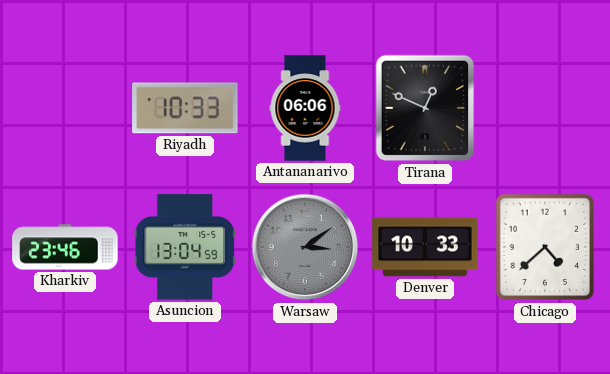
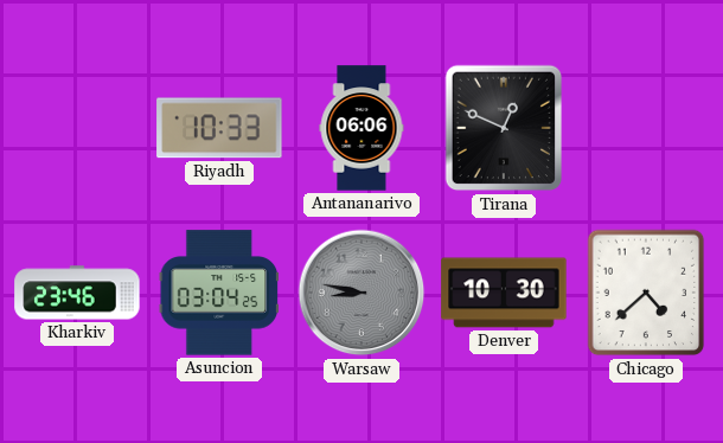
Asuncion: 13:04 -> 03:04
Warsaw: 3:09 -> 8:47
Denver: 10:33 -> 10:30
